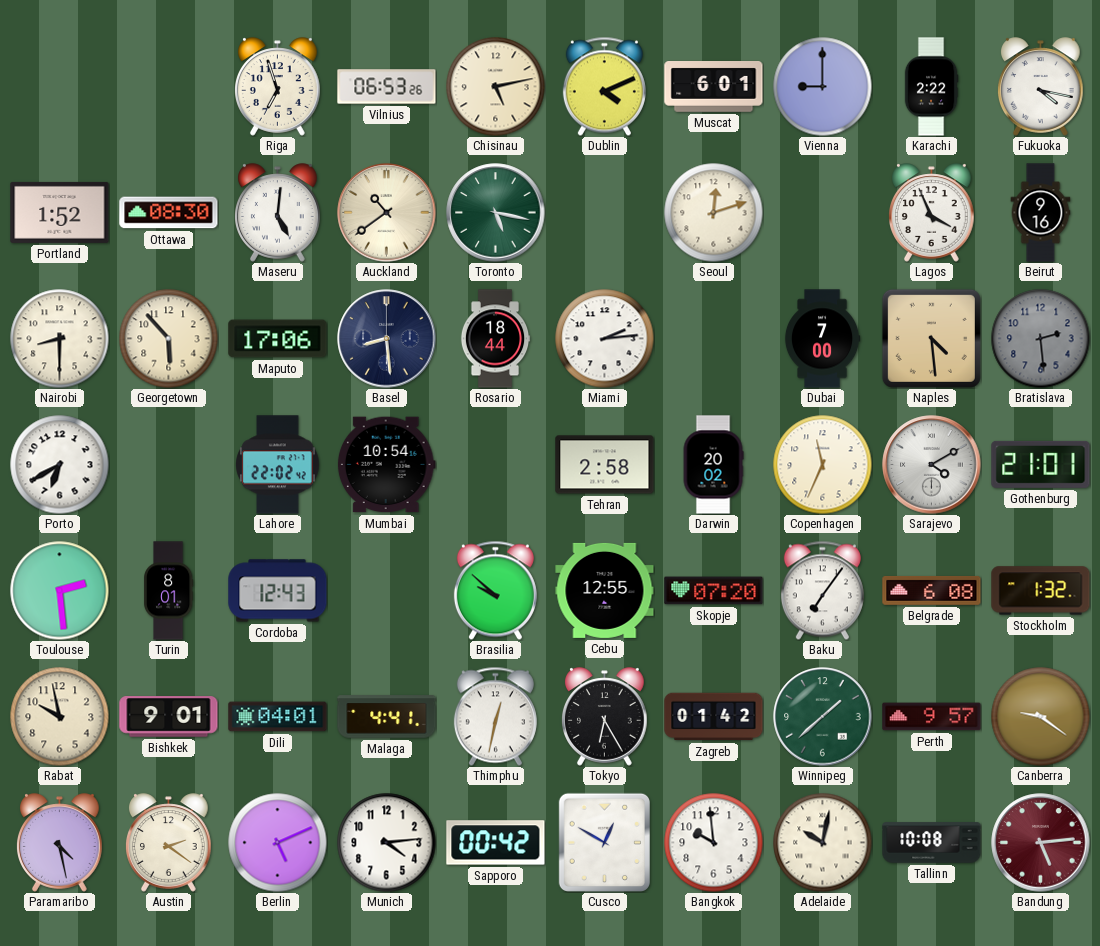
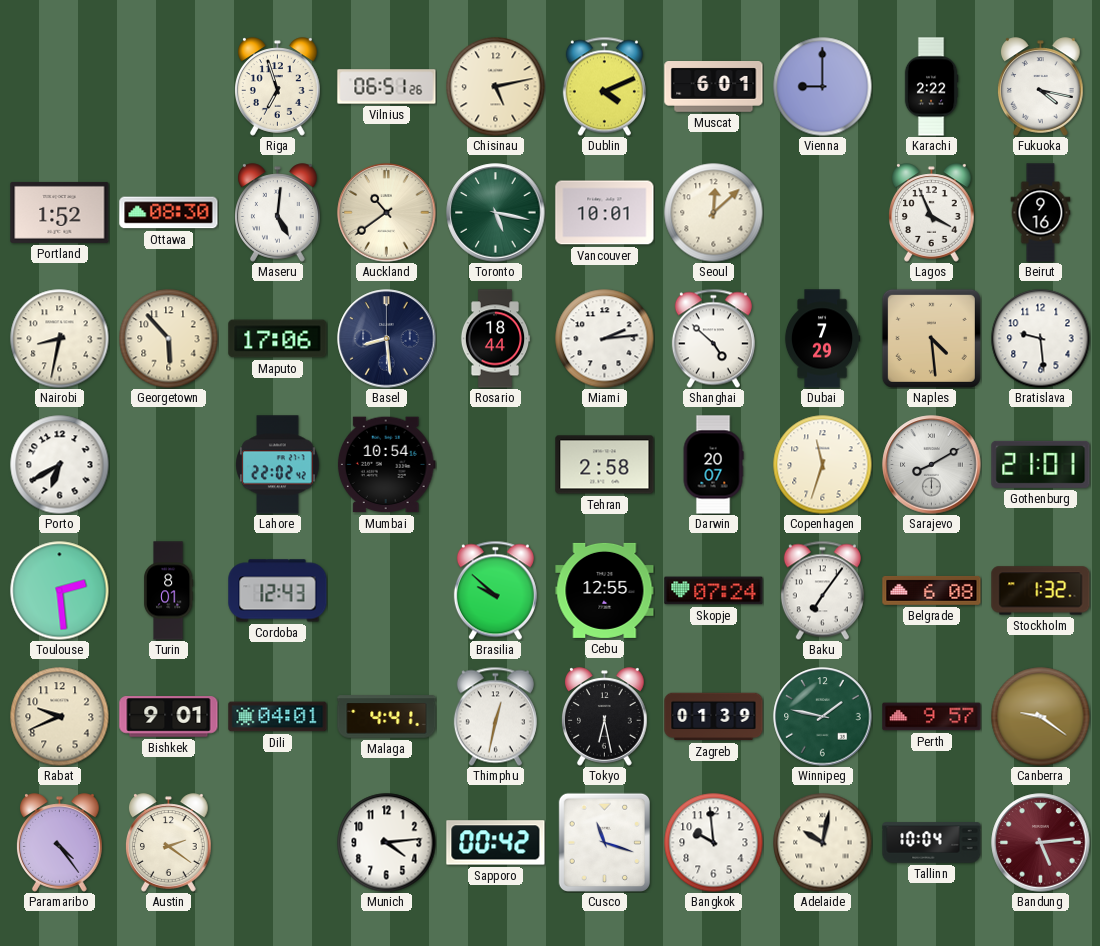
Vilnius: 06:53 -> 06:51
Vancouver: none -> 10:01
Seoul: 12:12 -> 12:08
Nairobi: 8:30 -> 8:32
Shanghai: none -> 4:52
Dubai: 7:00 -> 7:29
Bratislava: 2:29 -> 9:29
Bratislava dial: grey -> white
Darwin: 20:02 -> 20:07
Copenhagen: 11:34 -> 11:33
Sarajevo: 4:10 -> 8:10
Skopje: 07:20 -> 07:24
Rabat: 9:58 -> 9:41
Tokyo: 6:25 -> 6:28
Zagreb: 01:42 -> 01:39
Winnipeg: 1:38 -> 1:47
Paramaribo: 4:28 -> 4:24
Berlin: 5:11 -> none
Cusco: 12:50 -> 11:18
Tallinn: 10:08 -> 10:04
